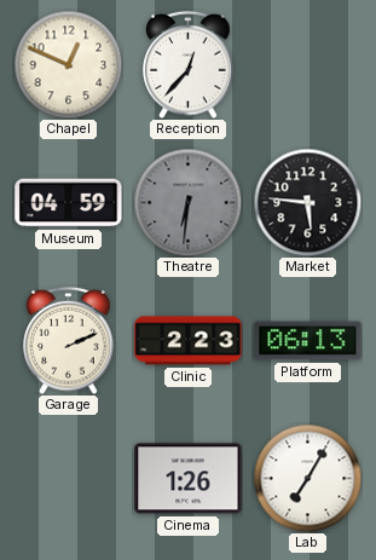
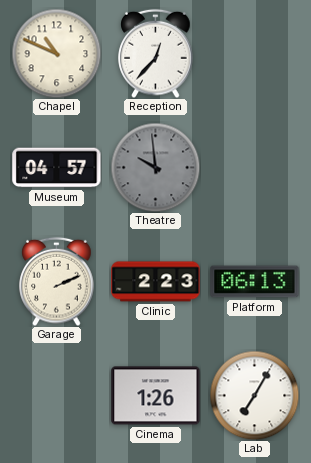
Chapel: 12:49 -> 10:49
Museum: 04:59 -> 04:57
Theatre: 6:31 -> 9:59
Market: 5:46 -> none
